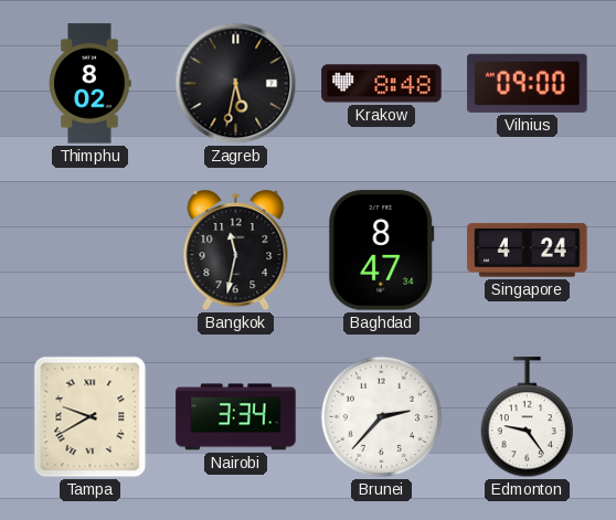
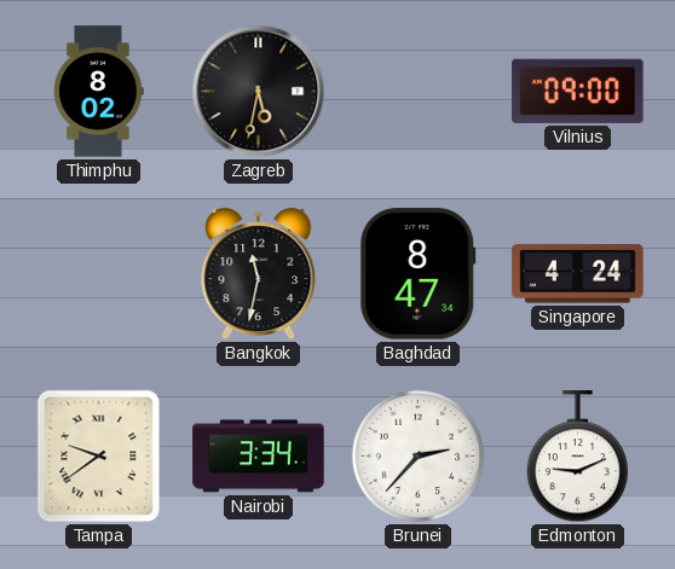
Krakow: 8:48 -> none
Tampa: 9:40 -> 9:39
Edmonton: 9:24 -> 9:11
